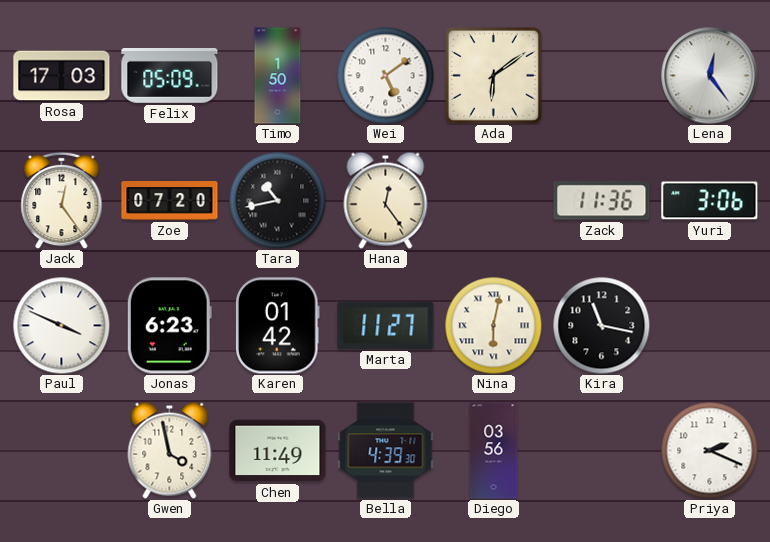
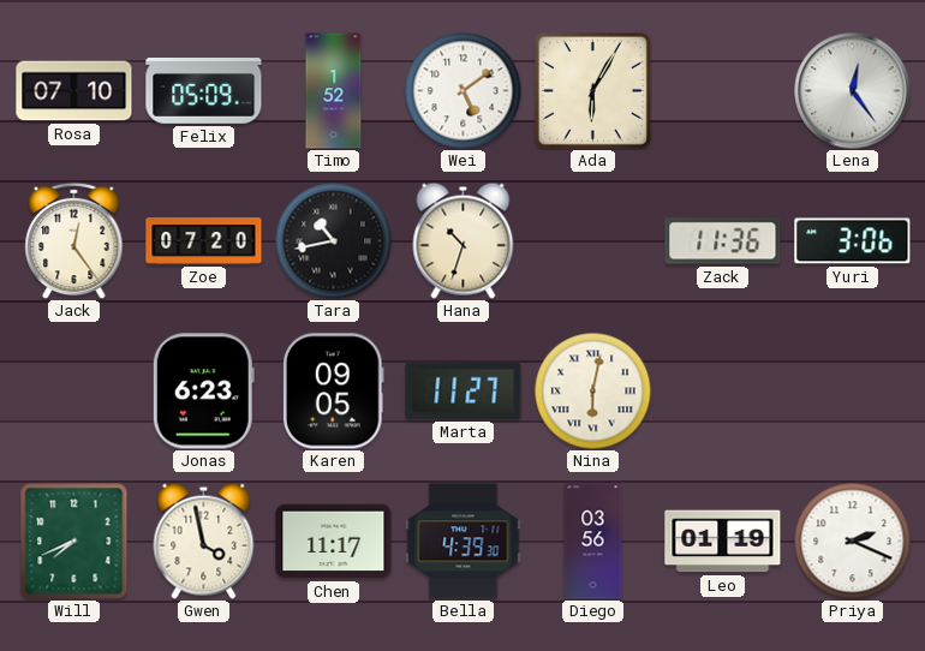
Rosa: 17:03 -> 07:10
Timo: 1:50 -> 1:52
Ada: 6:09 -> 6:05
Hana: 12:24 -> 10:33
Paul: 3:49 -> none
Karen: 01:42 -> 09:05
Kira: 11:17 -> none
Will: none -> 7:41
Chen: 11:49 -> 11:17
Leo: none -> 01:19
